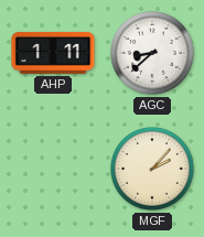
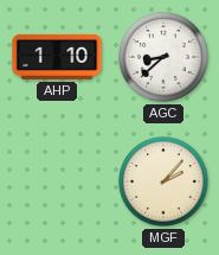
AHP: 1:11 -> 1:10
